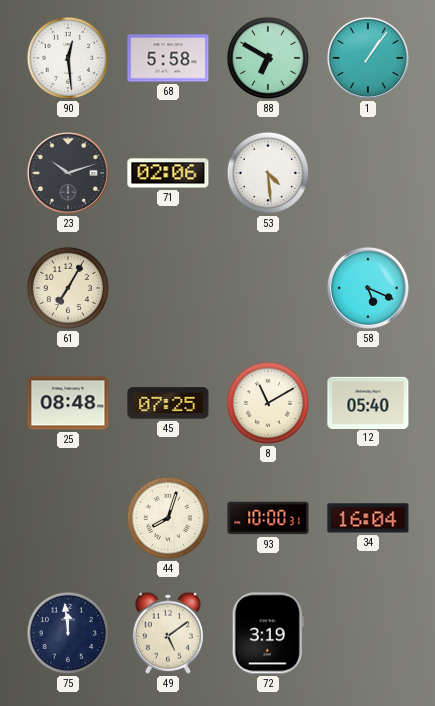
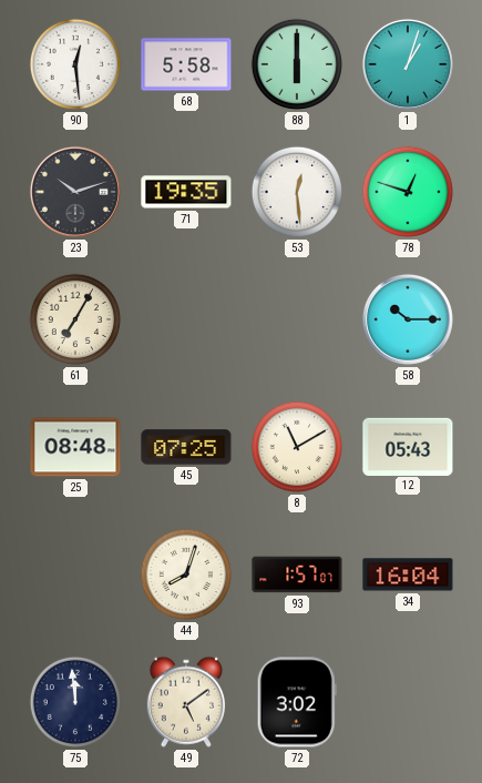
88: 6:50 -> 6:00
1: 1:06 -> 1:03
71: 02:06 -> 19:35
53: 4:29 -> 12:29
78: none -> 12:48
58: 5:19 -> 10:15
12: 05:40 -> 05:43
93: 10:00 -> 1:57
72: 3:19 -> 3:02
